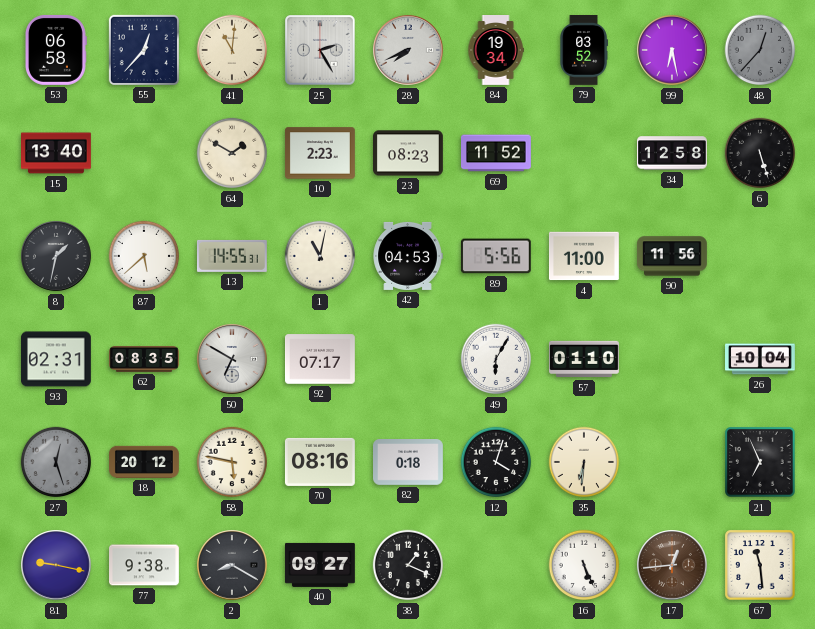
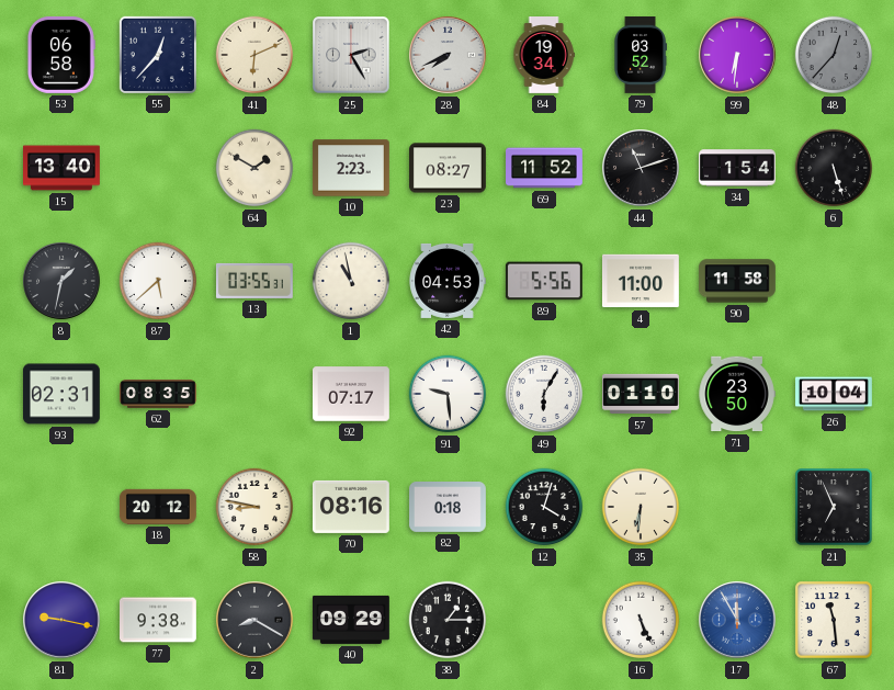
41: 11:01 -> 6:11
99: 6:28 -> 6:31
23: 08:23 -> 08:27
44: none -> 11:12
34: 12:58 -> 1:54
13: 14:55 -> 03:55
1: 11:02 -> 10:58
90: 11:56 -> 11:58
50: 6:50 -> none
91: none -> 9:29
71: none -> 23:50
27: 12:27 -> none
58: 5:47 -> 8:47
40: 09:27 -> 09:29
38: 1:19 -> 1:15
17: 12:44 -> 11:55
17 dial: brown -> blue
